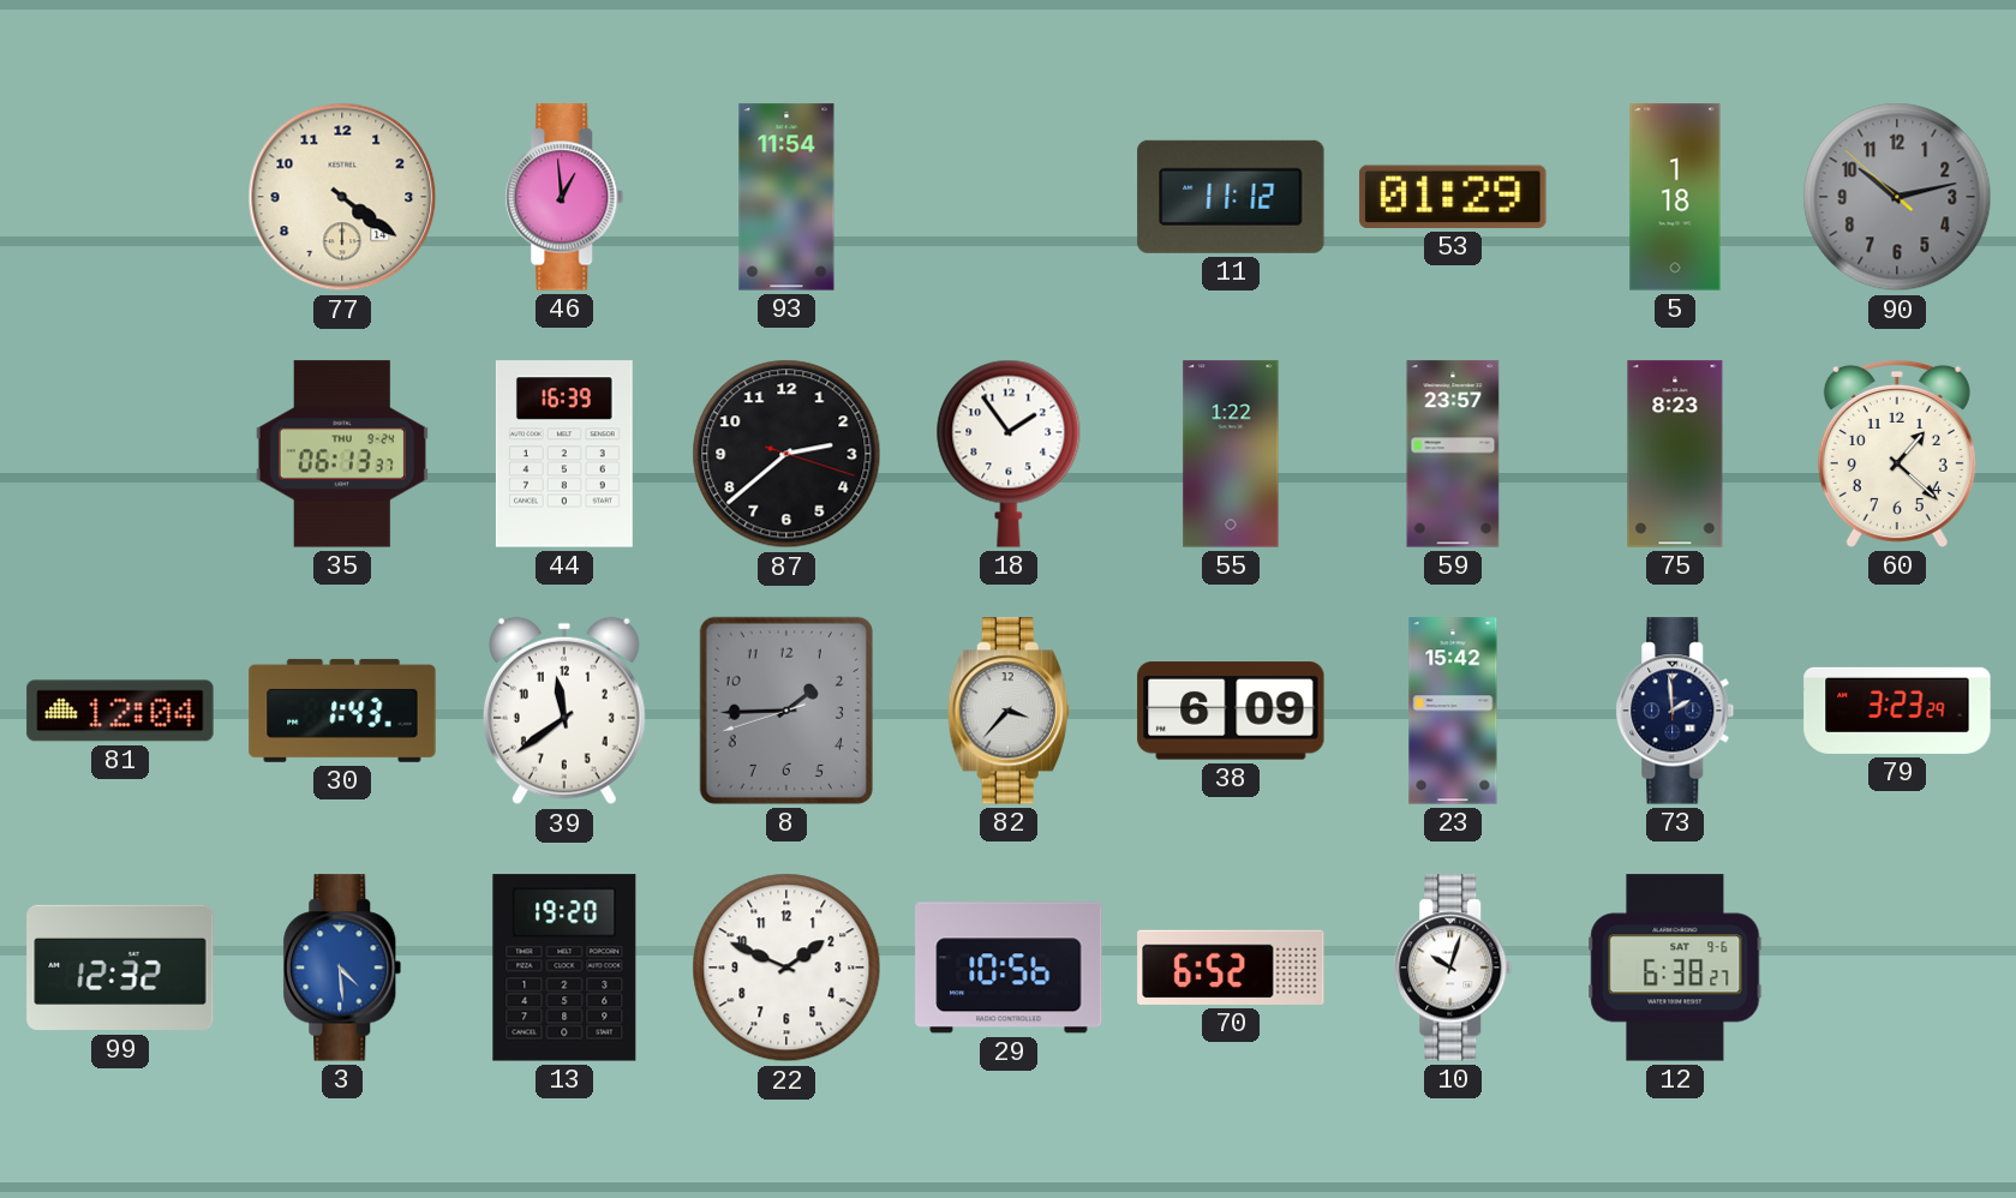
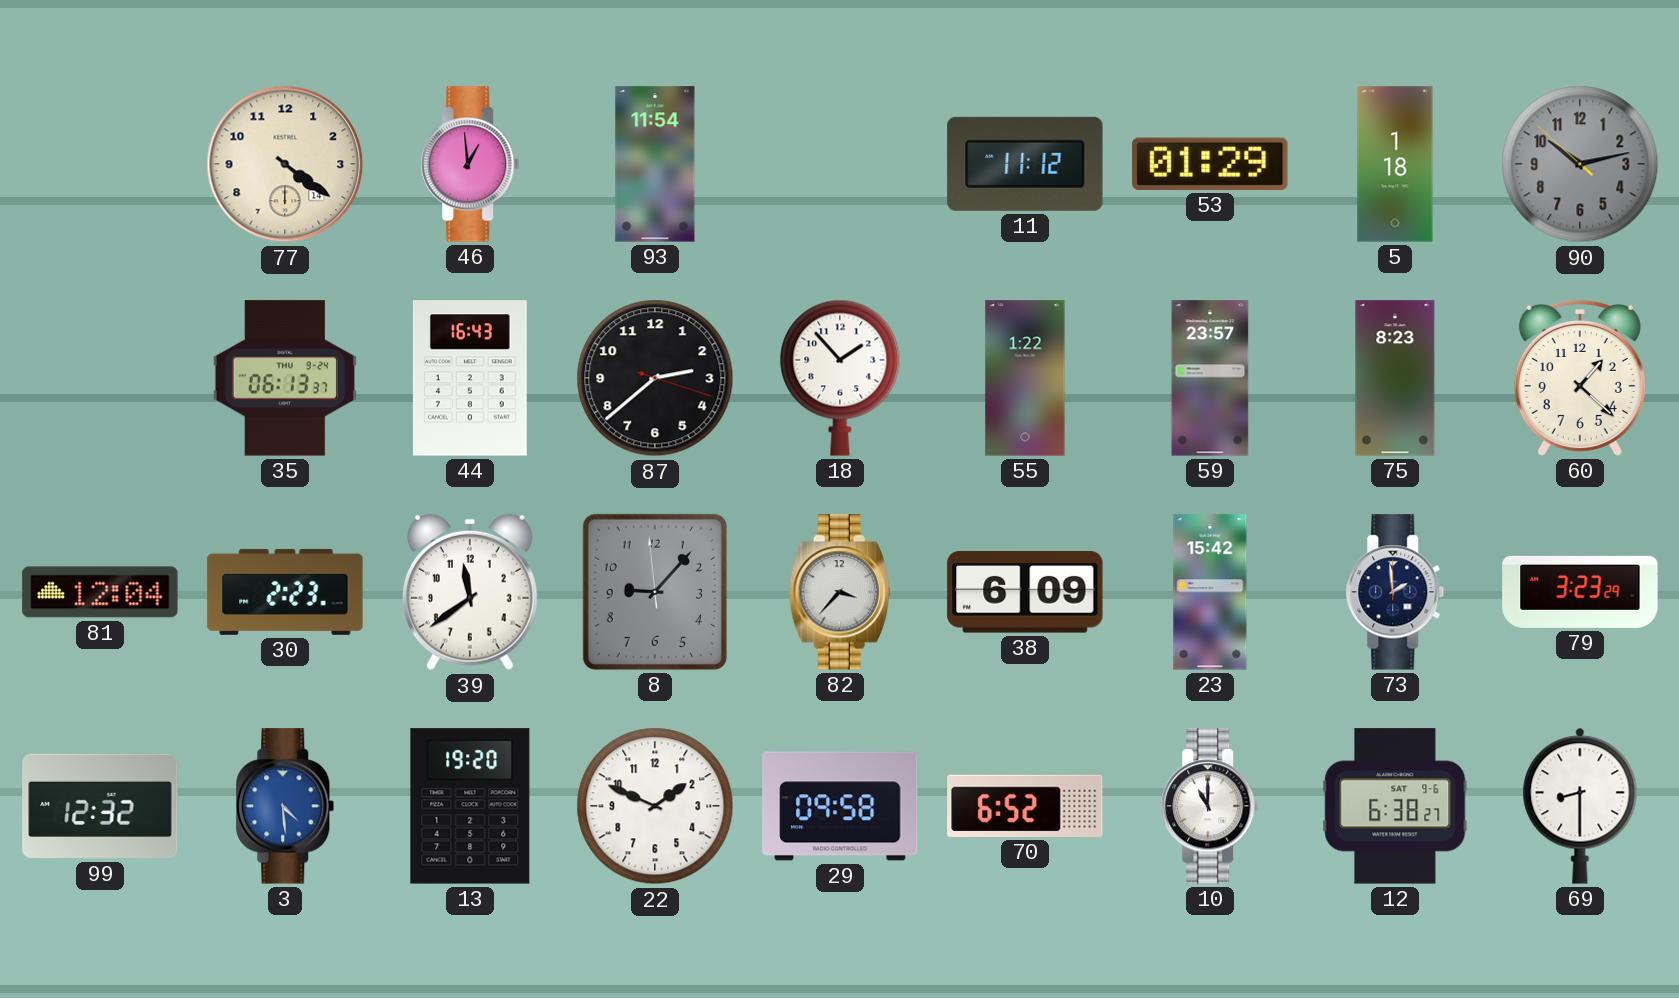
44: 16:39 -> 16:43
18: 1:54 -> 1:53
30: 1:43 -> 2:23
8: 1:44 -> 9:06
29: 10:56 -> 09:58
10: 10:03 -> 11:00
69: none -> 8:30
